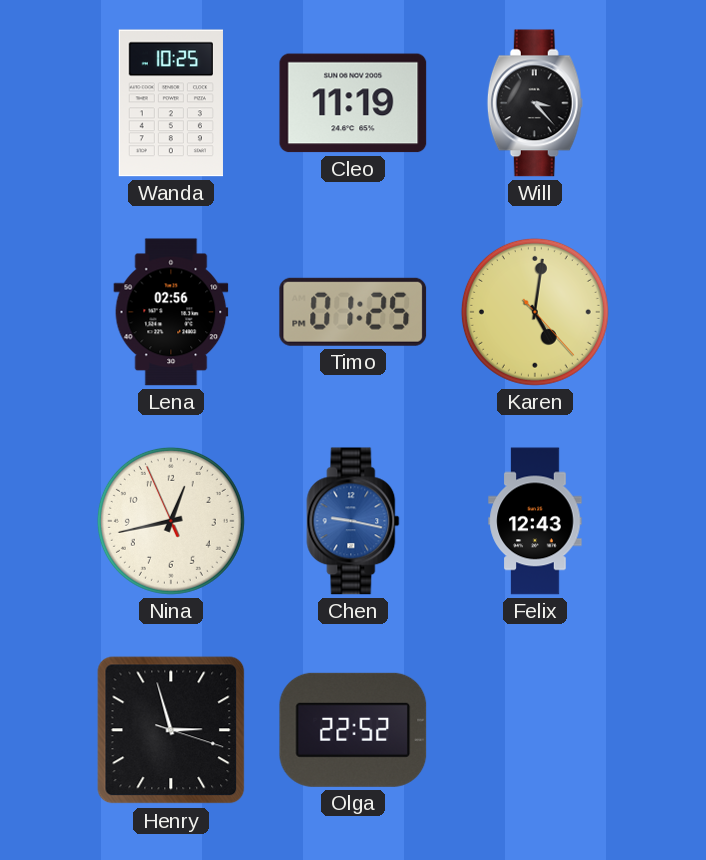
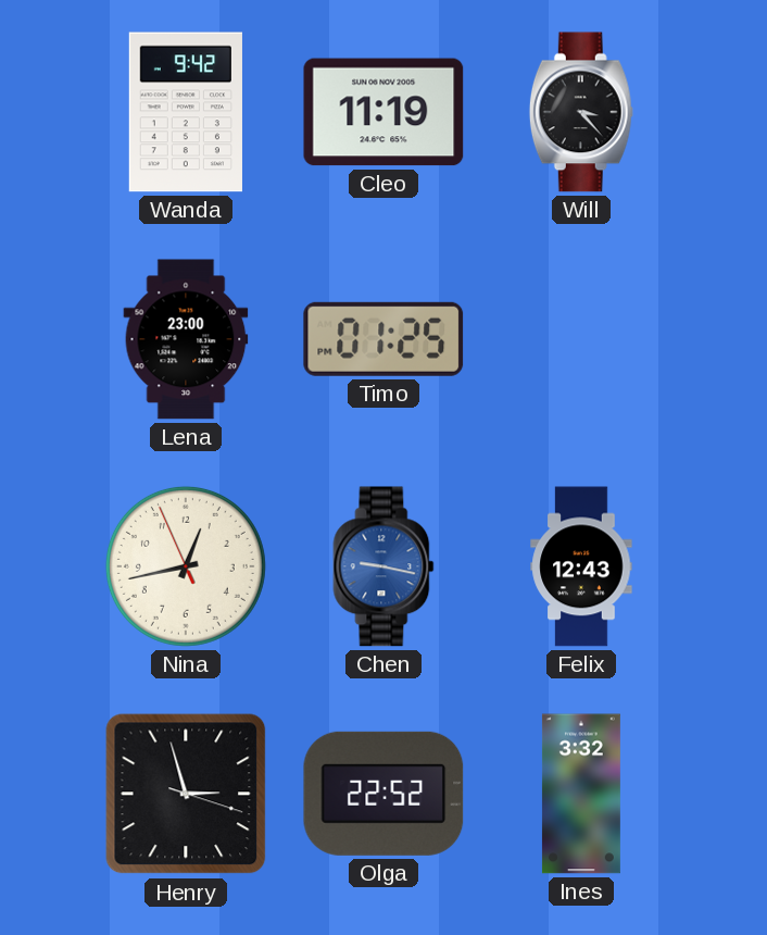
Wanda: 10:25 -> 9:42
Lena: 02:56 -> 23:00
Karen: 5:01 -> none
Ines: none -> 3:32
